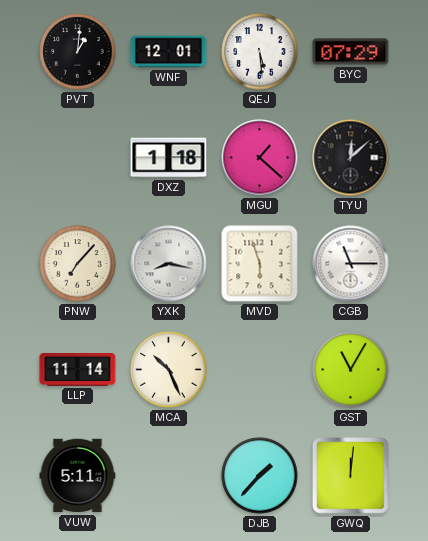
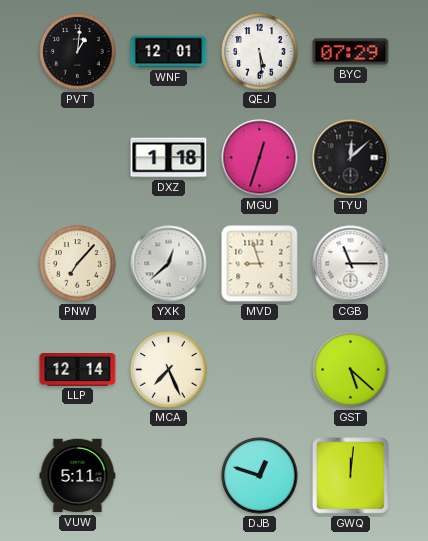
MGU: 1:22 -> 12:33
YXK: 8:17 -> 12:38
MVD: 5:57 -> 8:57
LLP: 11:14 -> 12:14
MCA: 10:26 -> 7:26
GST: 11:05 -> 5:22
DJB: 1:37 -> 12:48
